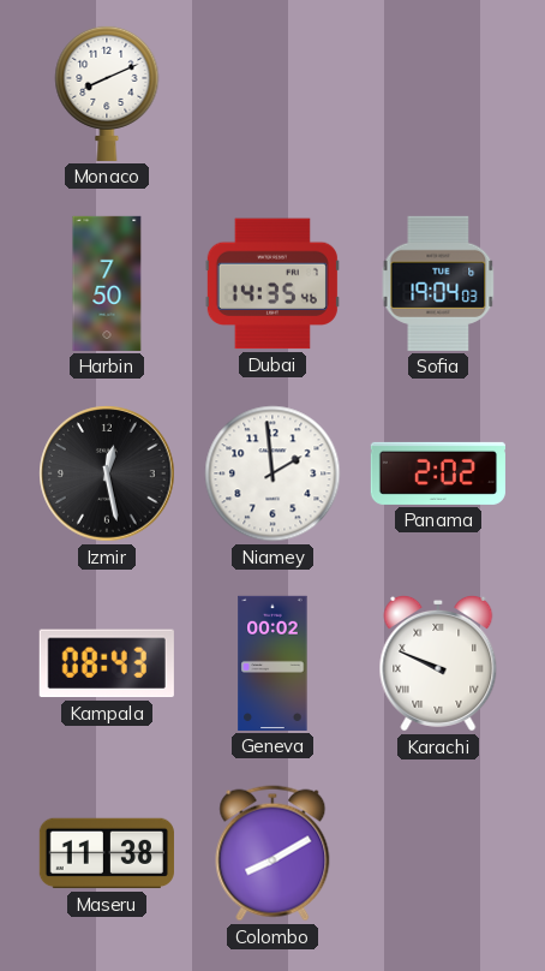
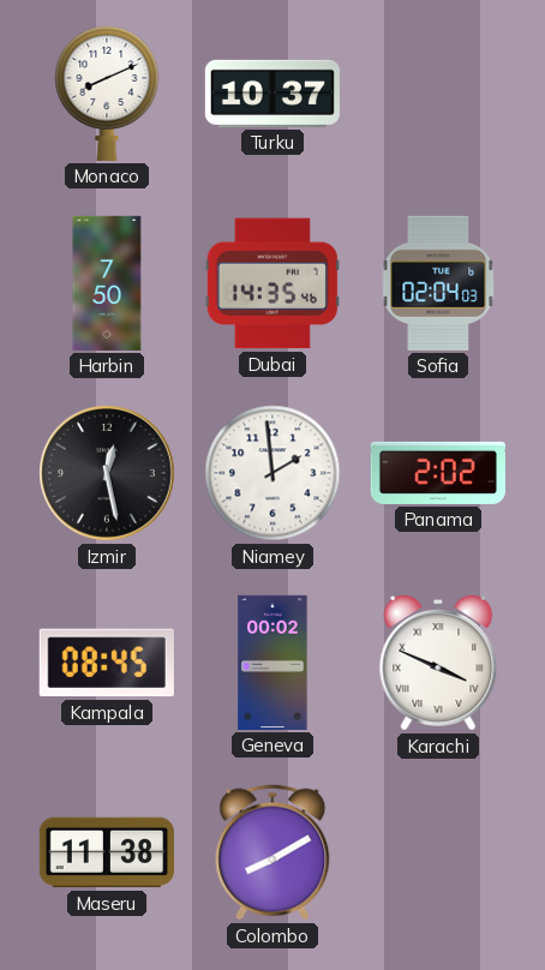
Turku: none -> 10:37
Sofia: 19:04 -> 02:04
Kampala: 08:43 -> 08:45
Karachi: 9:49 -> 3:49
